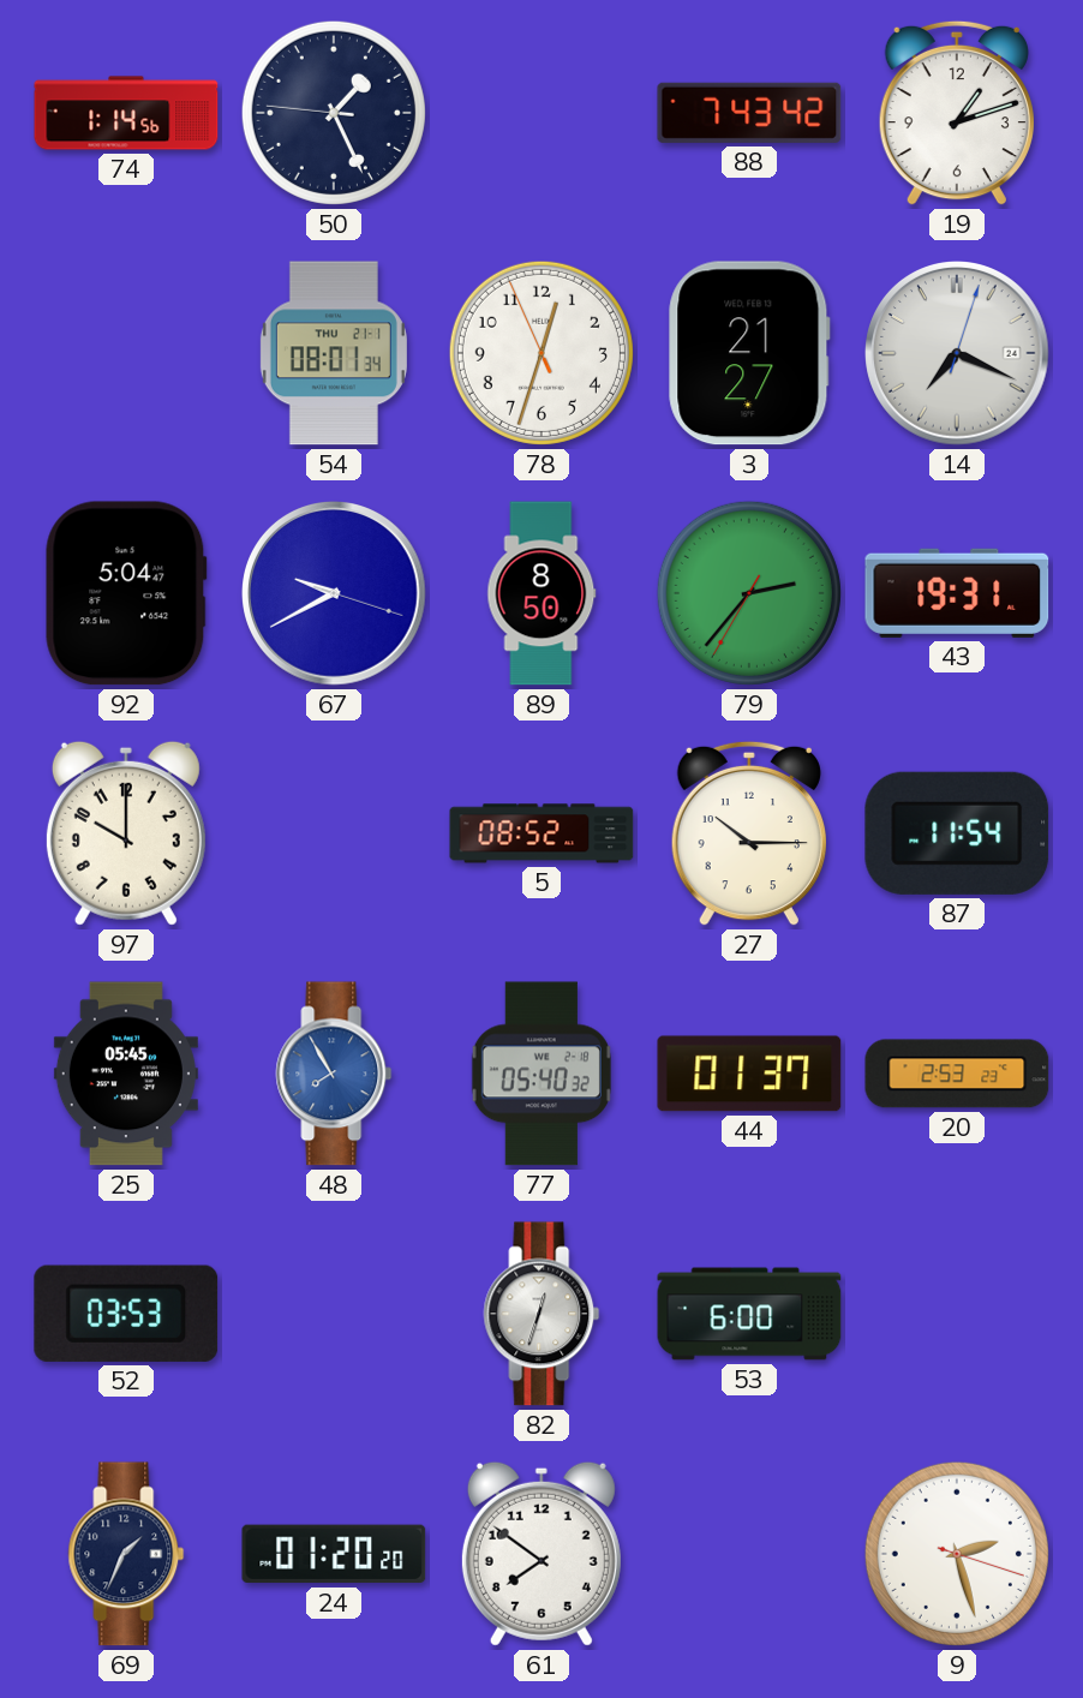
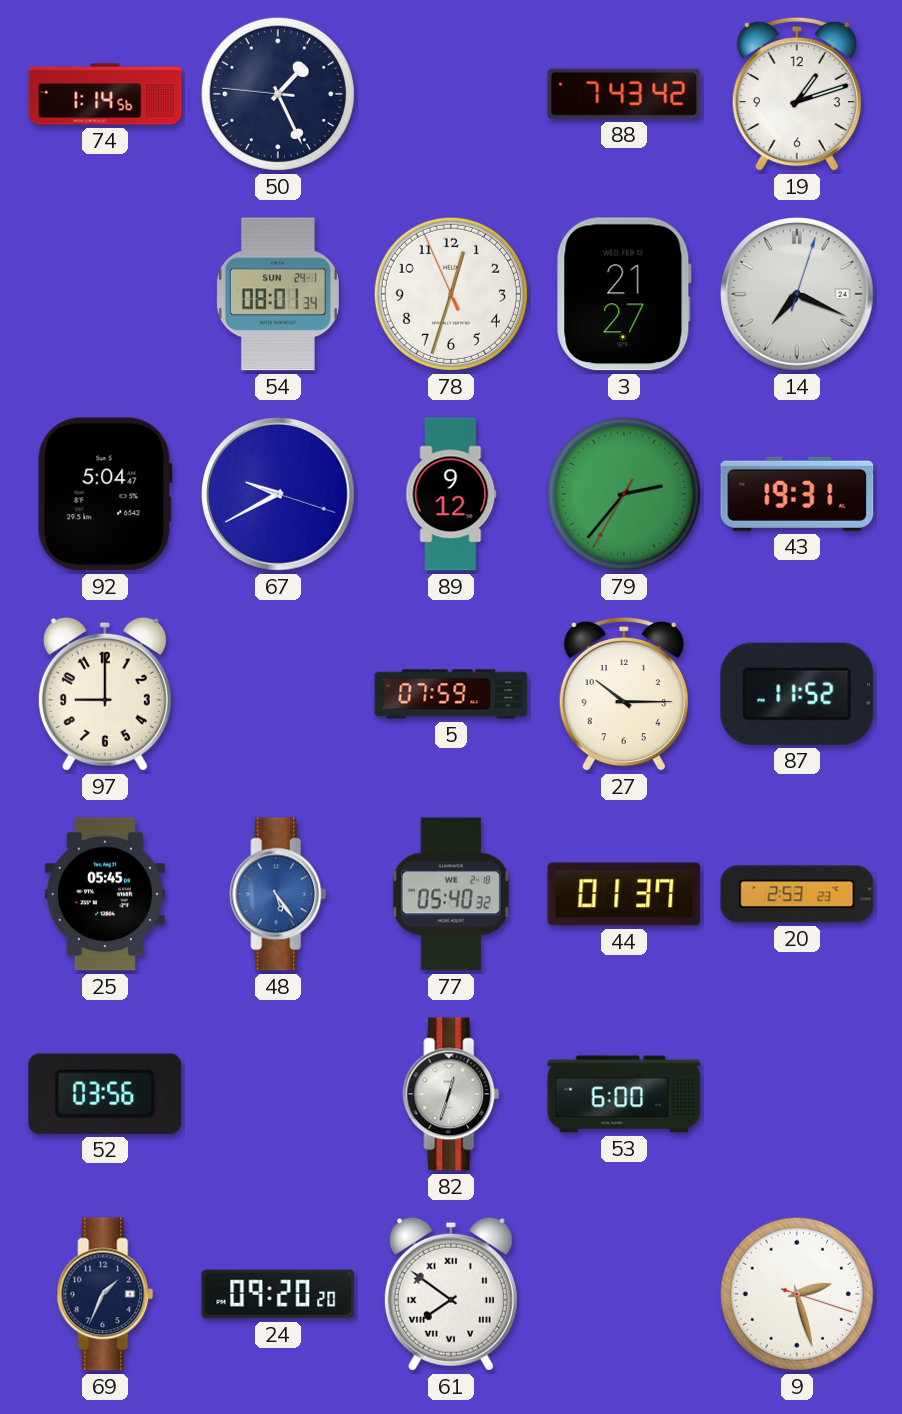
54 date: THU 21-1 -> SUN 24-1
89: 8:50 -> 9:12
97: 10:00 -> 9:00
5: 08:52 -> 07:59
87: 11:54 -> 11:52
48: 7:55 -> 5:24
52: 03:53 -> 03:56
24: 01:20 -> 09:20
61 numerals: Arabic -> Roman
